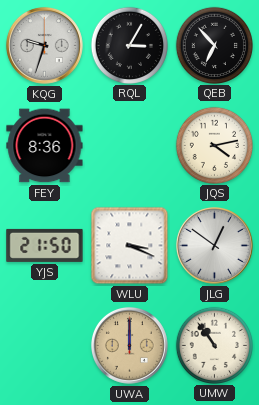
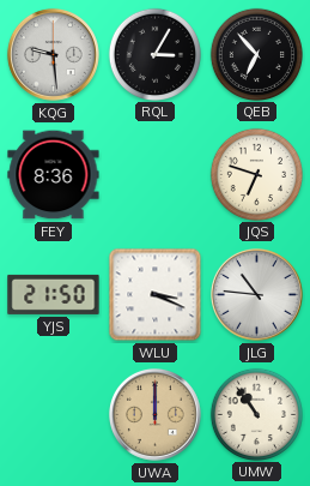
KQG: 9:33 -> 9:29
JQS: 4:13 -> 6:48
JLG: 12:51 -> 10:46
